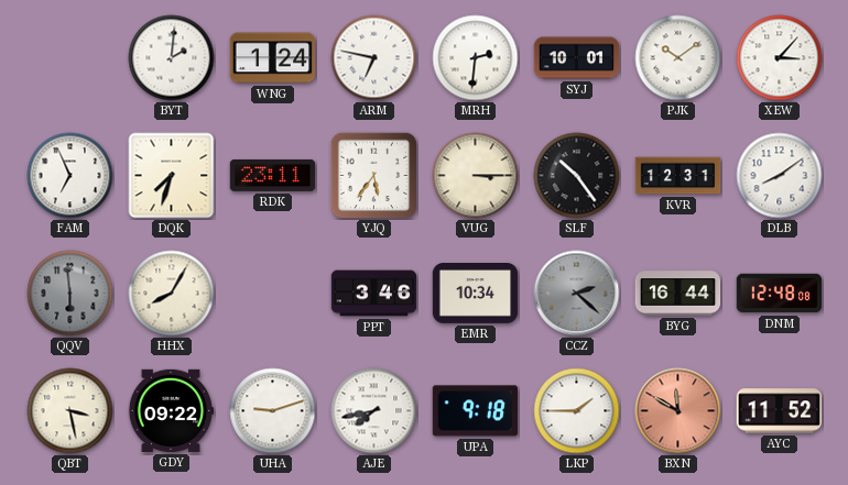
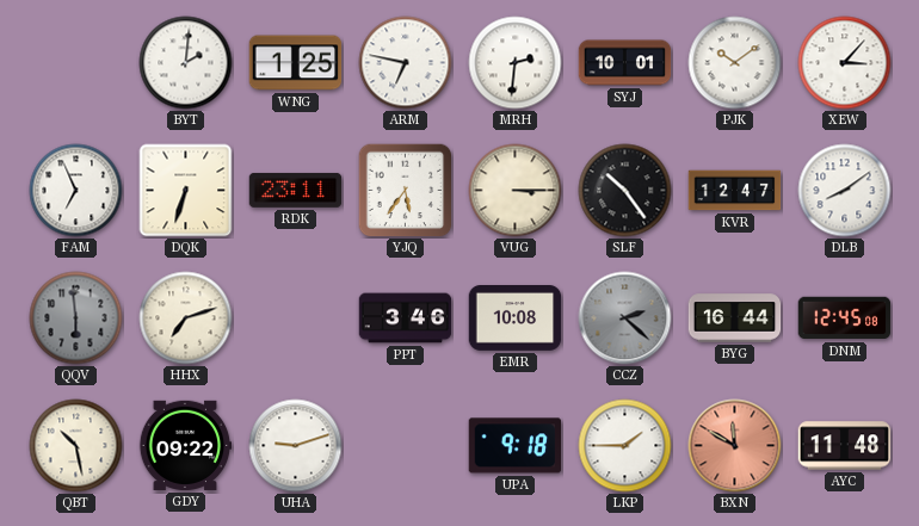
WNG: 1:24 -> 1:25
DQK: 7:33 -> 6:33
KVR: 12:31 -> 12:47
HHX: 8:05 -> 7:12
EMR: 10:34 -> 10:08
DNM: 12:48 -> 12:45
QBT: 3:28 -> 10:28
AJE: 7:43 -> none
AYC: 11:52 -> 11:48
